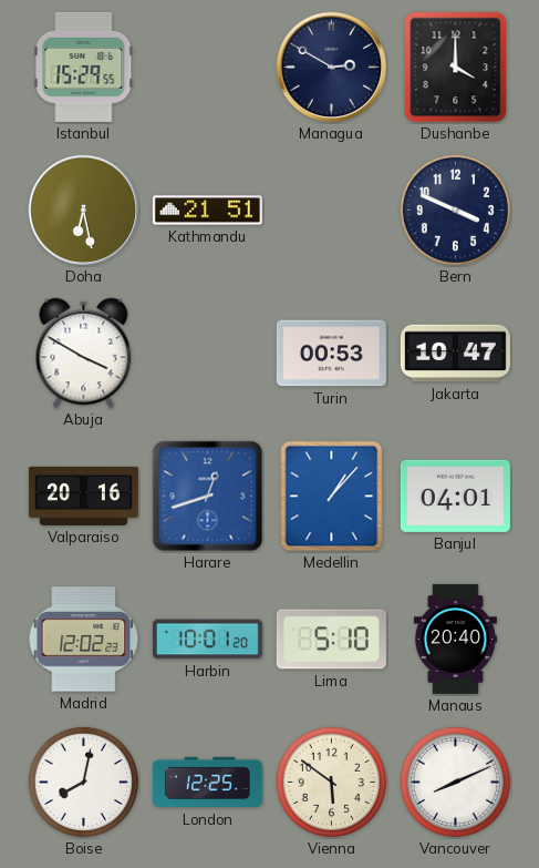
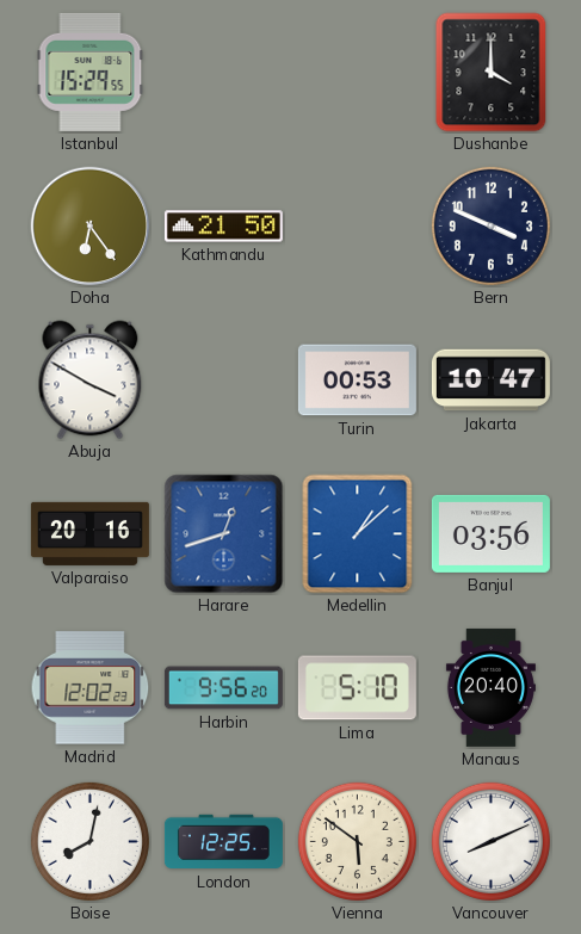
Managua: 2:50 -> none
Doha: 6:28 -> 6:24
Kathmandu: 21:51 -> 21:50
Medellin: 1:07 -> 1:08
Banjul: 04:01 -> 03:56
Harbin: 10:01 -> 9:56
